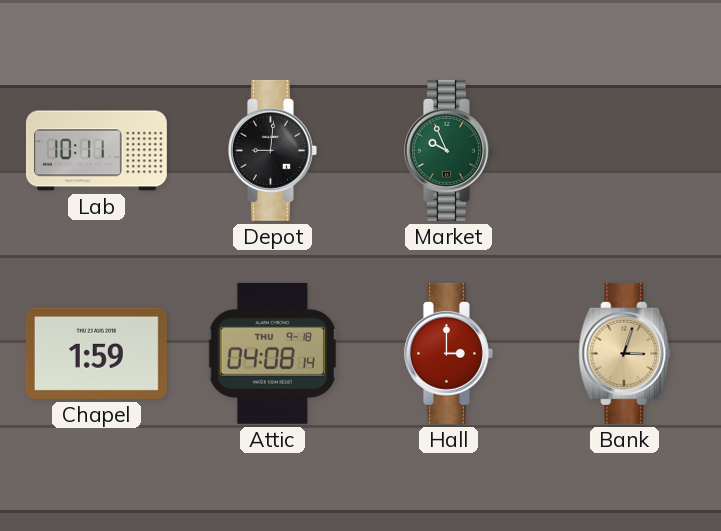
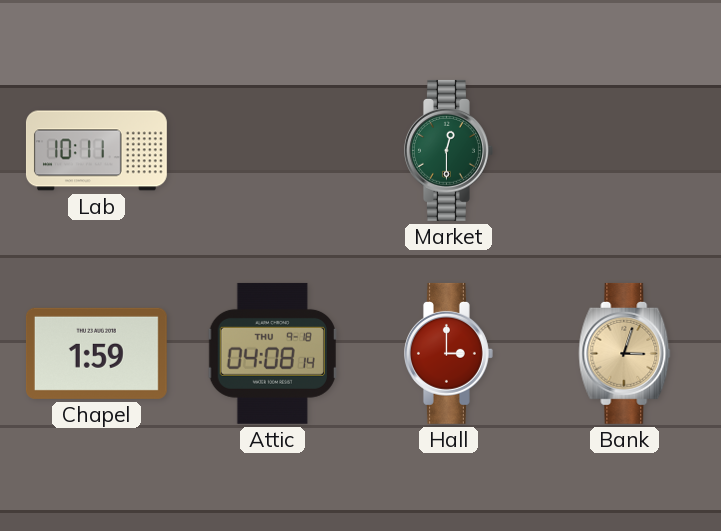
Depot: 9:01 -> none
Market: 9:56 -> 12:30
